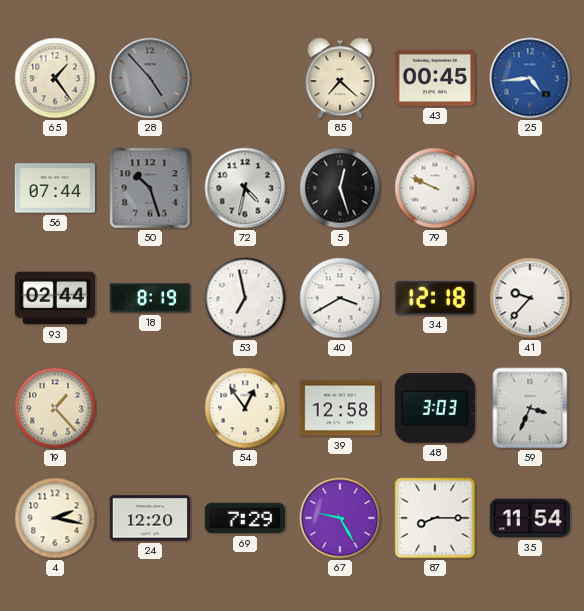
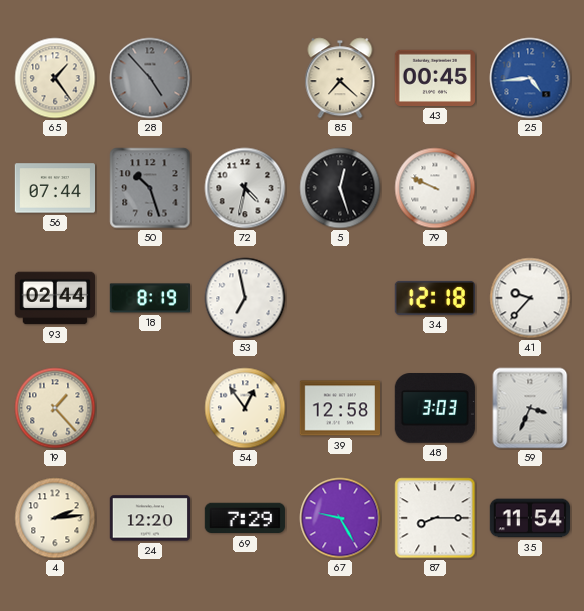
40: 3:40 -> none
4: 2:17 -> 2:14
